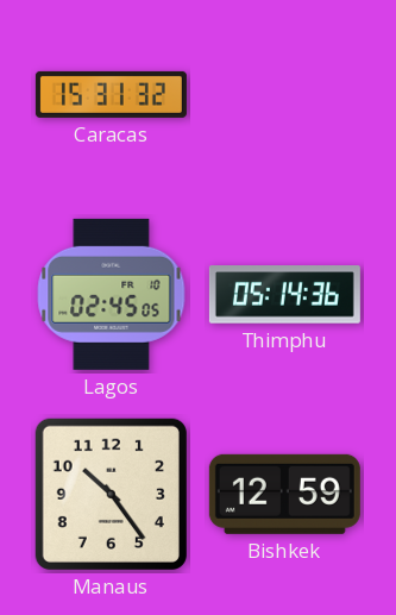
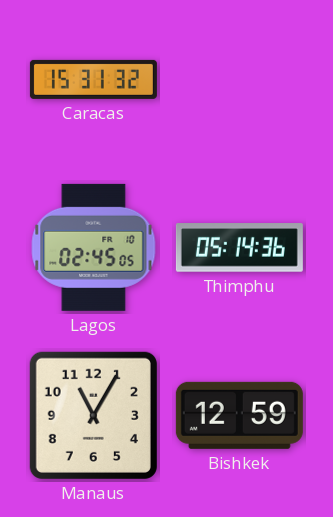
Manaus: 10:24 -> 11:05
